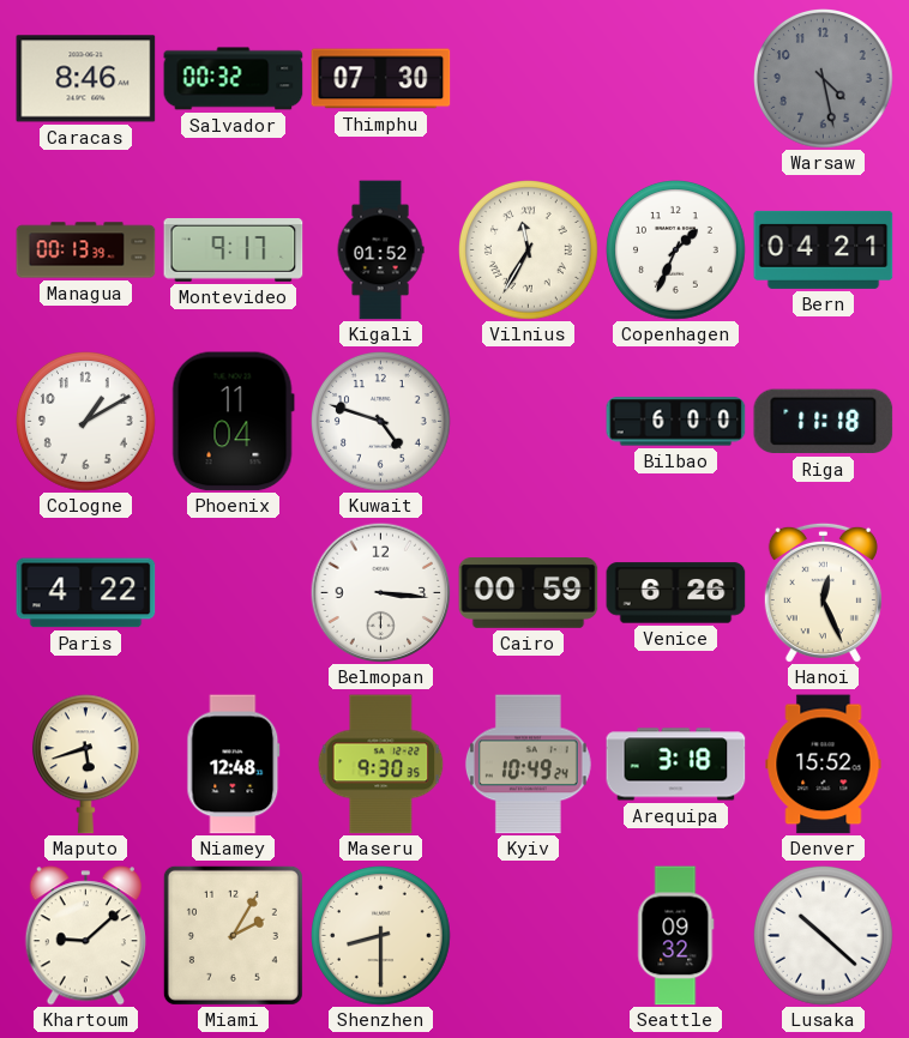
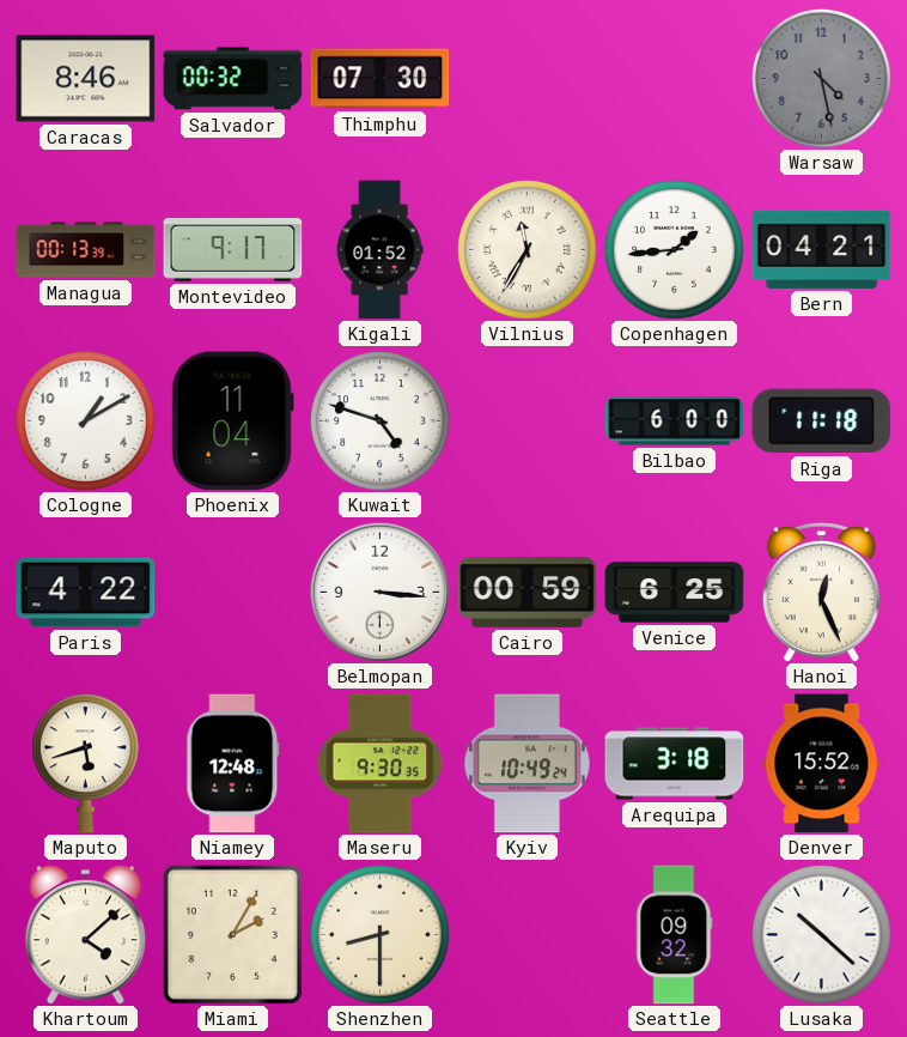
Copenhagen: 1:34 -> 1:44
Venice: 6:26 -> 6:25
Khartoum: 9:08 -> 4:08
